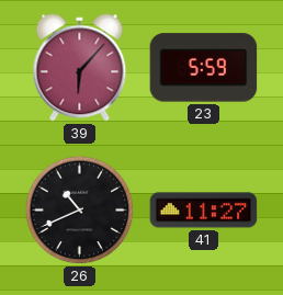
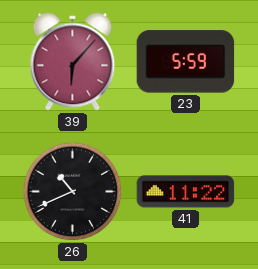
41: 11:27 -> 11:22
